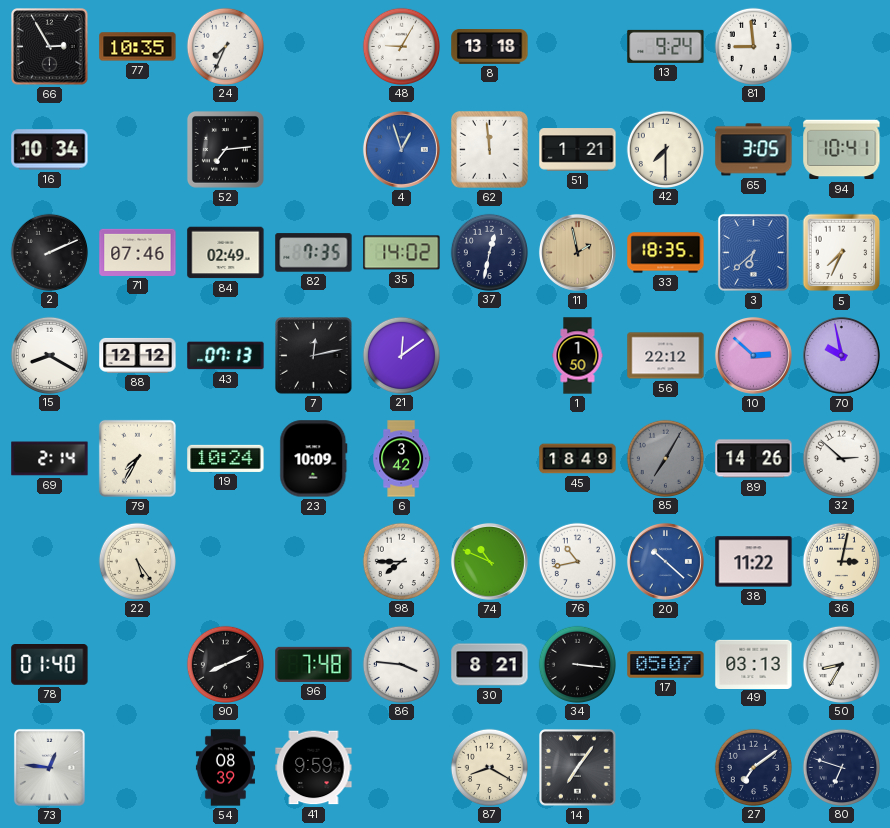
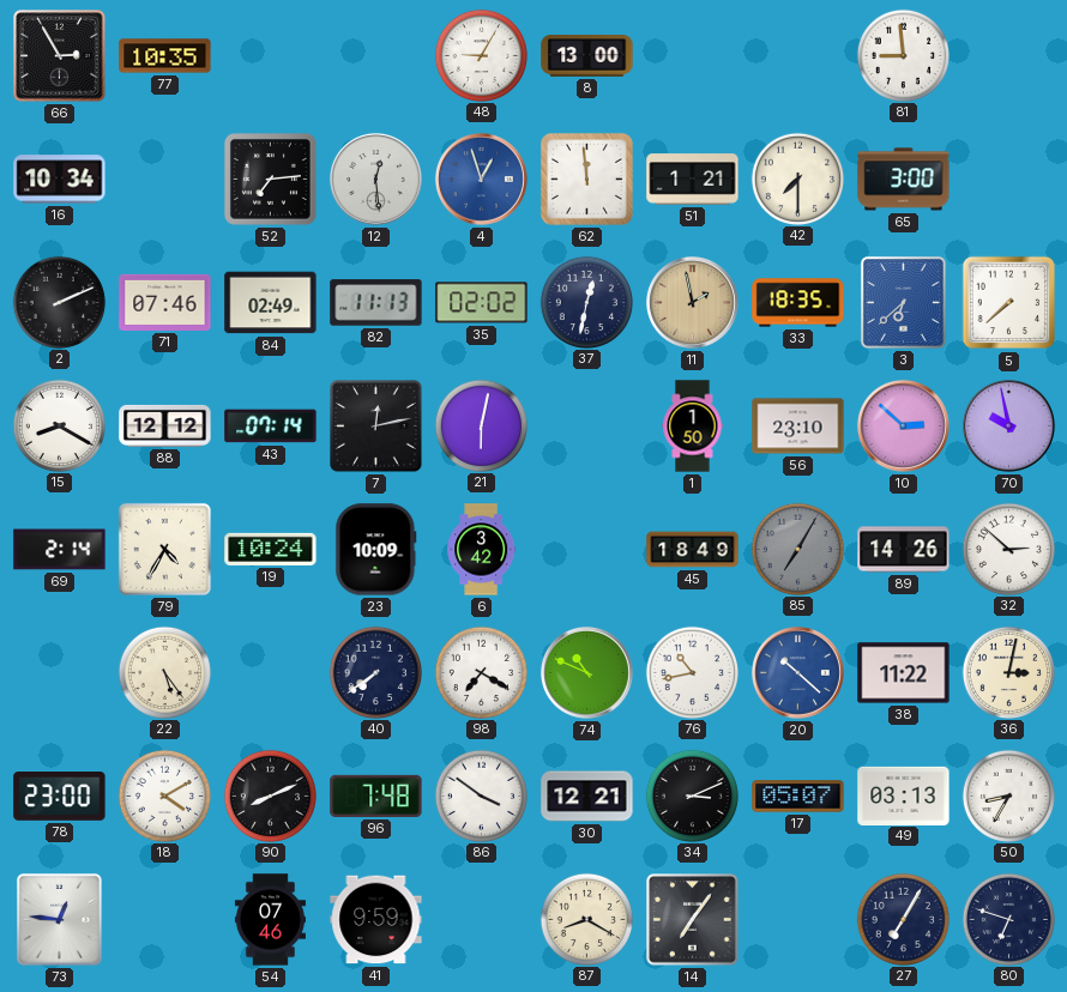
24: 7:34 -> none
8: 13:18 -> 13:00
13: 9:24 -> none
12: none -> 12:29
65: 3:05 -> 3:00
94: 10:41 -> none
82: 7:35 -> 11:13
35: 14:02 -> 02:02
5: 7:34 -> 7:38
43: 07:13 -> 07:14
21: 12:09 -> 6:02
56: 22:12 -> 23:10
79: 7:35 -> 4:35
40: none -> 7:39
98: 7:45 -> 7:20
78: 01:40 -> 23:00
18: none -> 4:10
86: 3:46 -> 3:51
30: 8:21 -> 12:21
34: 3:16 -> 3:11
54: 08:39 -> 07:46
27: 7:09 -> 7:05
